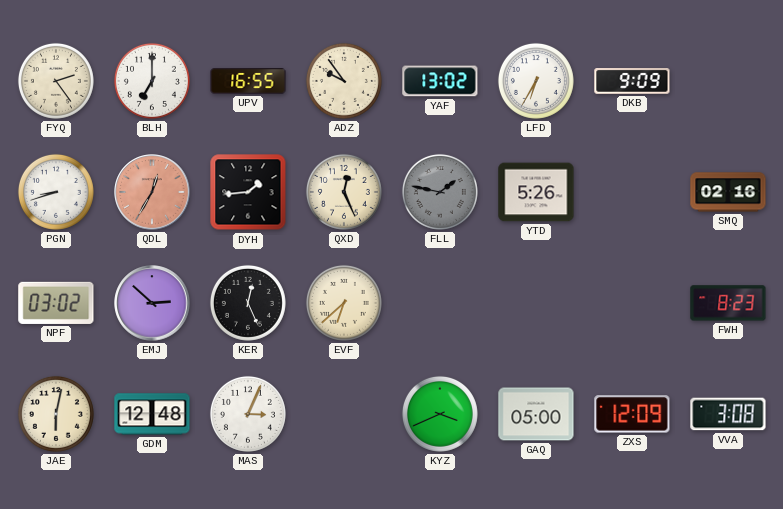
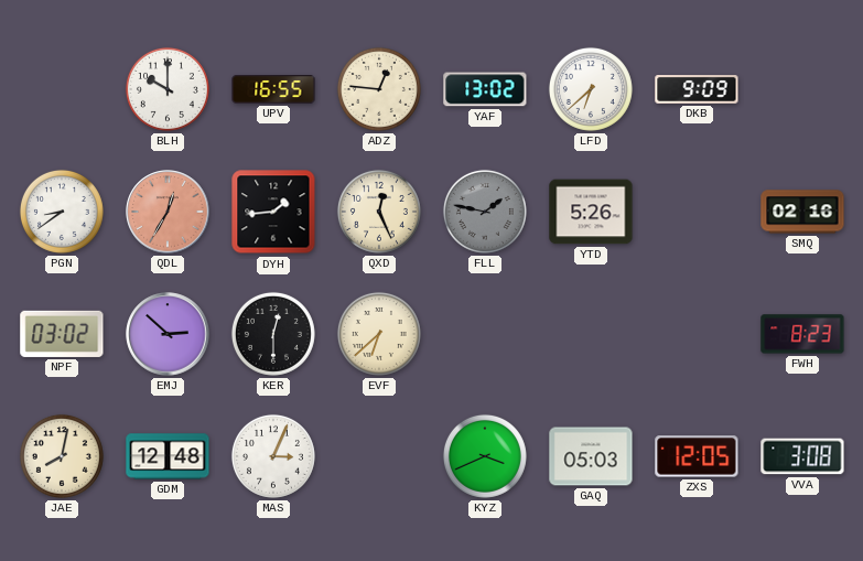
FYQ: 2:24 -> none
BLH: 7:00 -> 10:00
ADZ: 9:54 -> 12:46
LFD: 6:35 -> 6:38
PGN: 8:42 -> 8:39
KER: 12:26 -> 12:30
JAE: 6:02 -> 8:02
GAQ: 05:00 -> 05:03
ZXS: 12:09 -> 12:05
